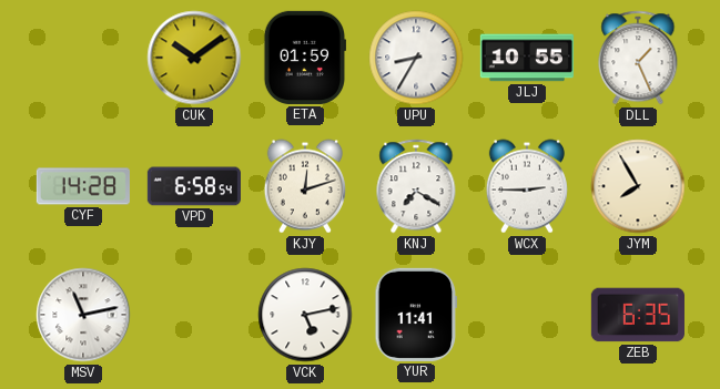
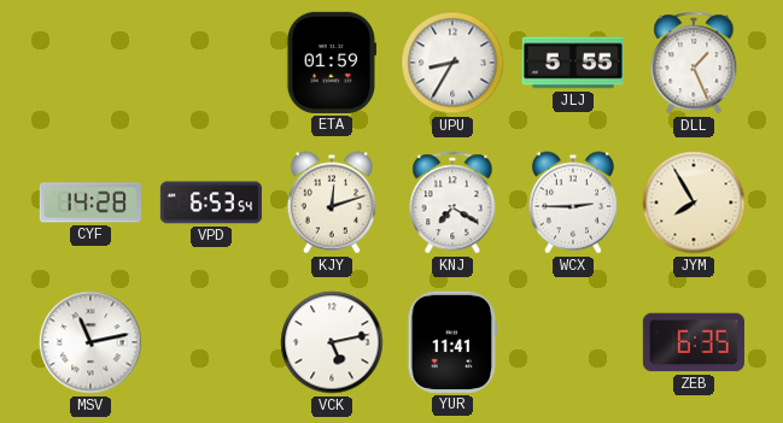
CUK: 10:09 -> none
JLJ: 10:55 -> 5:55
VPD: 6:58 -> 6:53
